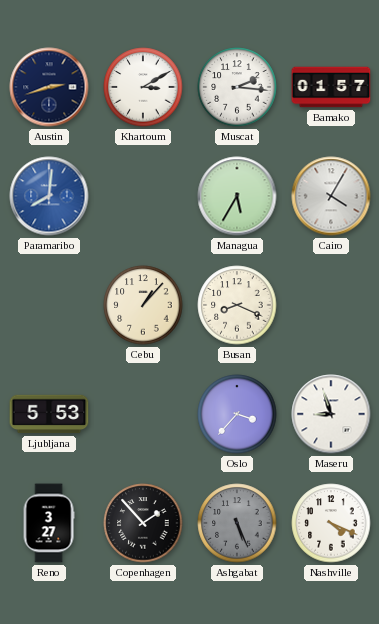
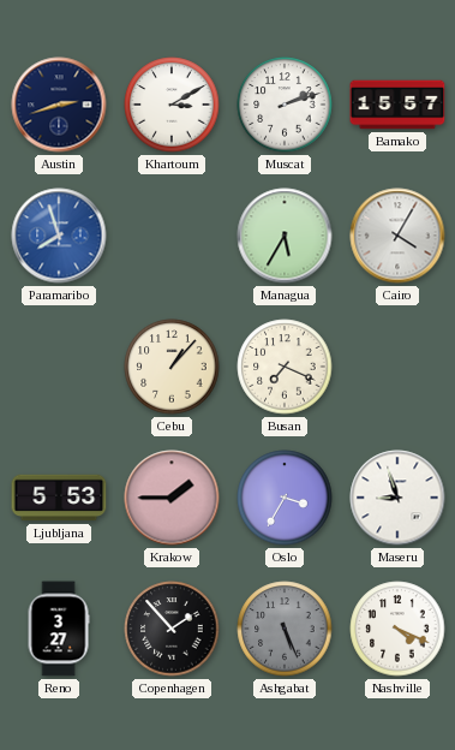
Muscat: 2:16 -> 2:12
Bamako: 01:57 -> 15:57
Paramaribo: 8:01 -> 7:57
Busan: 8:19 -> 7:19
Krakow: none -> 1:45
Oslo: 3:37 -> 3:35
